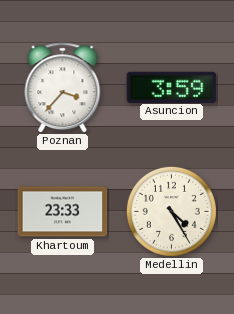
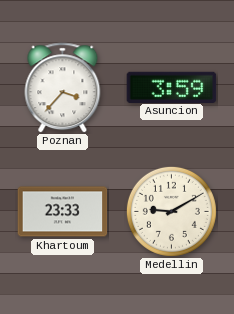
Medellin: 4:25 -> 9:10
